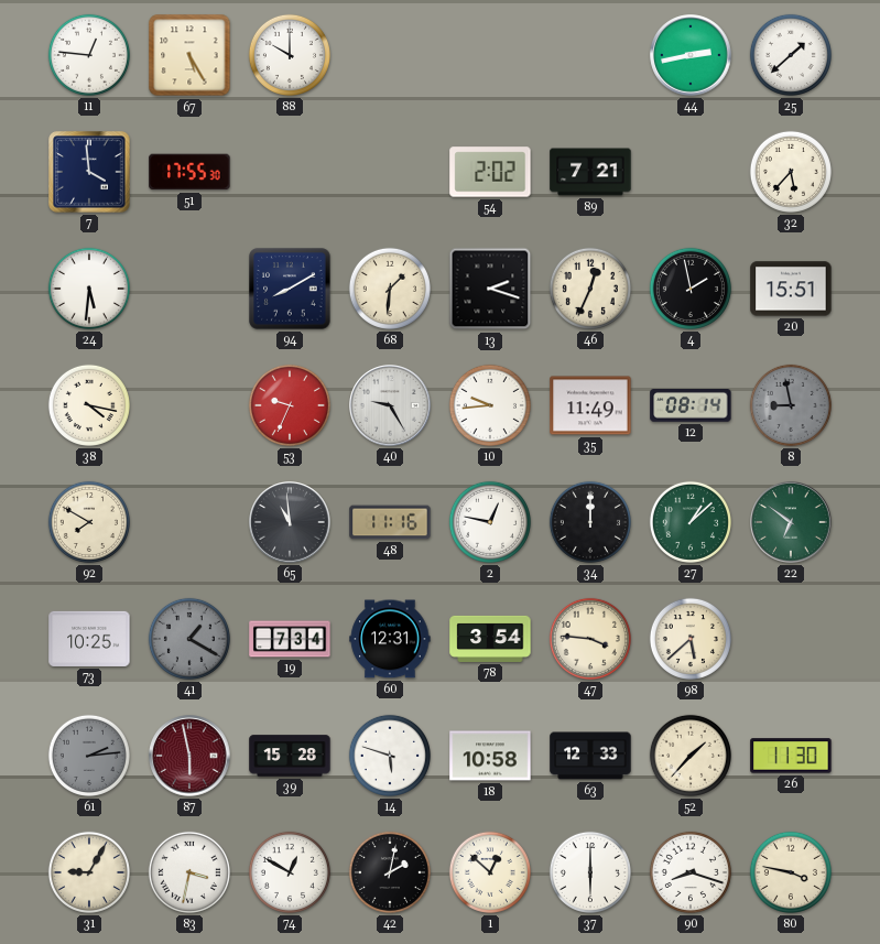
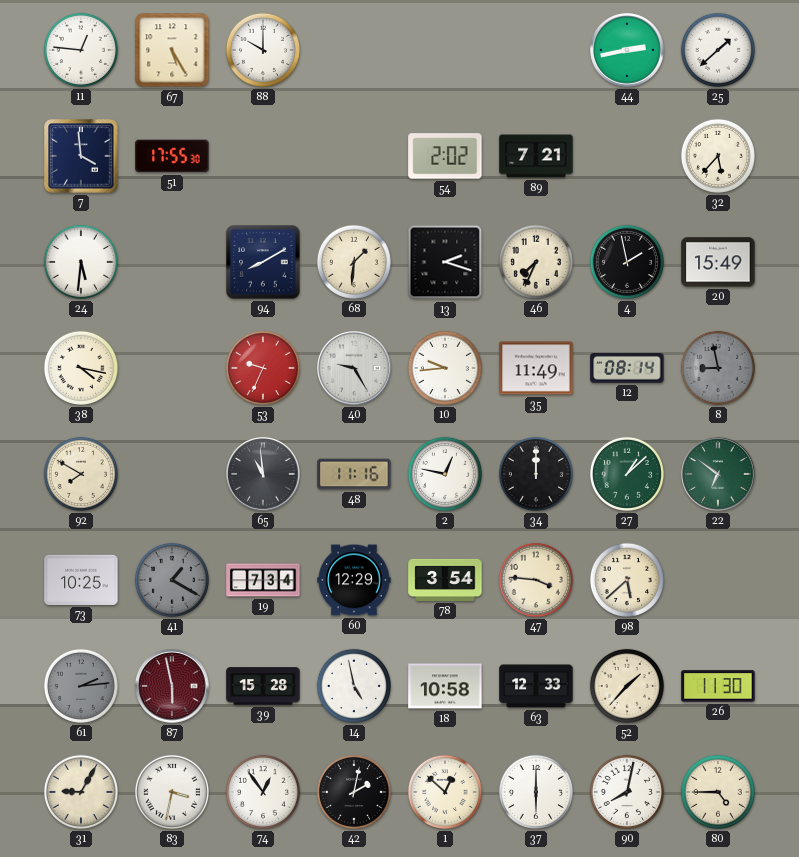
46: 12:34 -> 7:34
20: 15:51 -> 15:49
60: 12:31 -> 12:29
14: 5:48 -> 4:58
74: 12:50 -> 12:54
90: 8:18 -> 8:02
80: 3:47 -> 4:45
